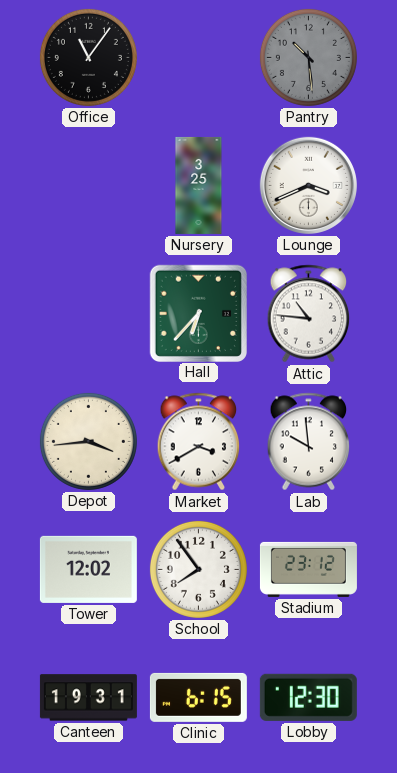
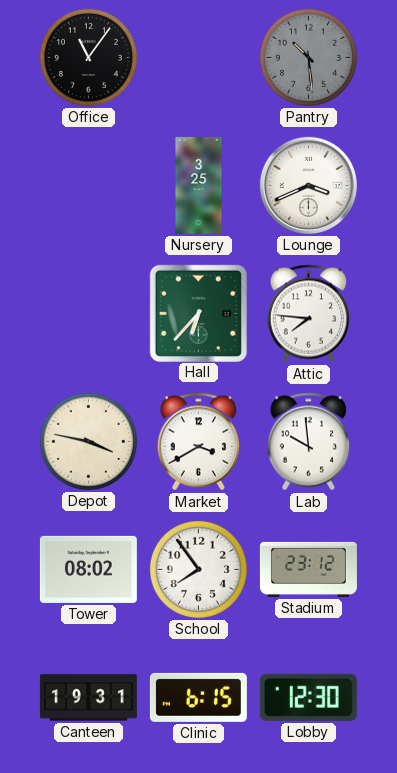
Attic: 10:46 -> 7:46
Depot: 3:44 -> 3:47
Tower: 12:02 -> 08:02
